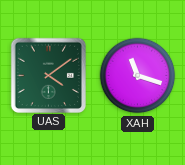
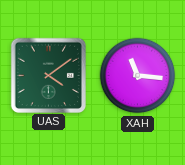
XAH: 11:18 -> 11:16
